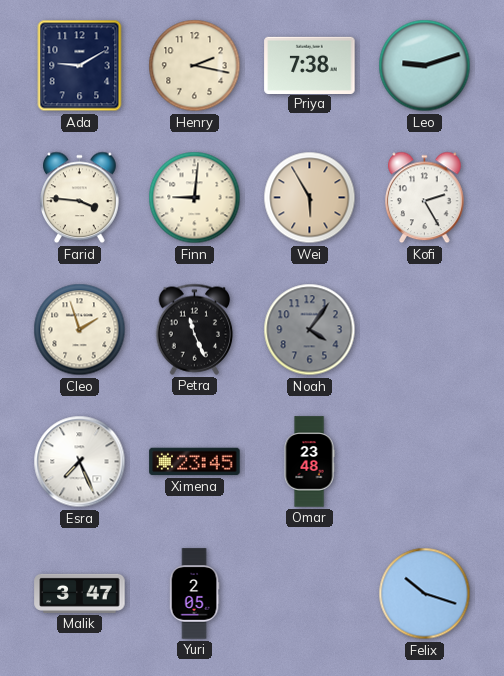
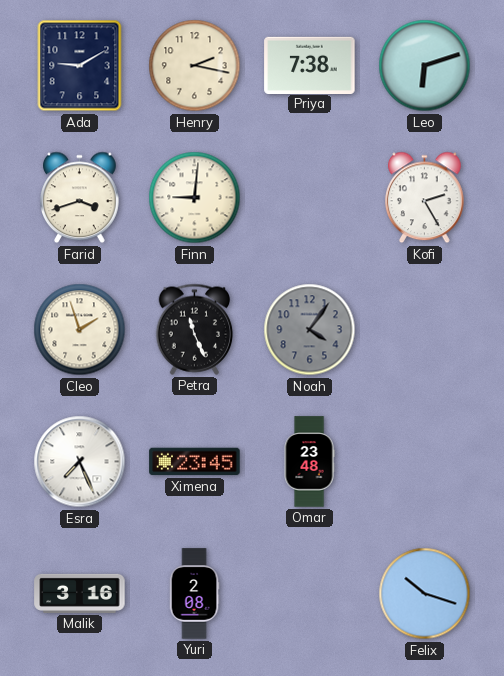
Leo: 9:12 -> 6:12
Farid: 3:46 -> 3:42
Wei: 5:55 -> none
Malik: 3:47 -> 3:16
Yuri: 2:05 -> 2:08
